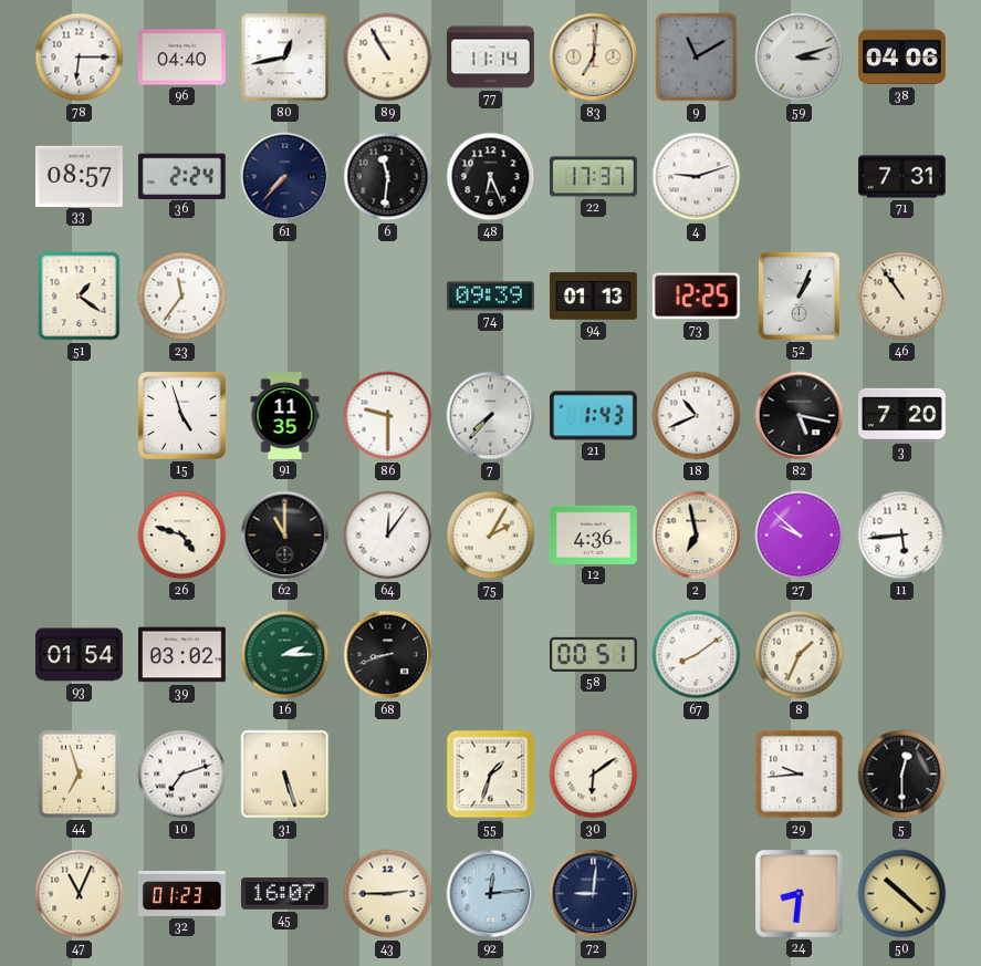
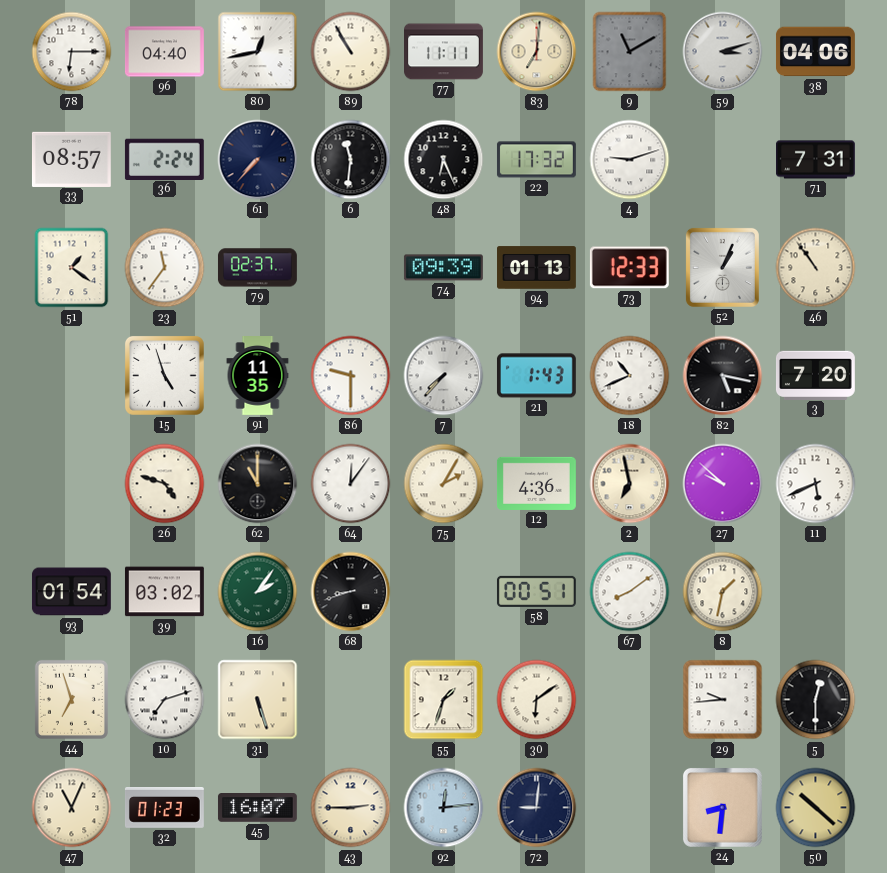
77: 11:14 -> 11:11
22: 17:37 -> 17:32
79: none -> 02:37
73: 12:25 -> 12:33
11: 5:44 -> 5:41
16: 2:15 -> 2:06
8: 1:34 -> 1:32
